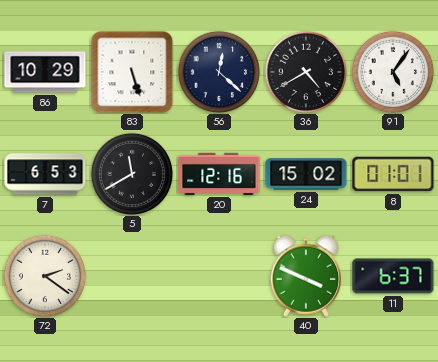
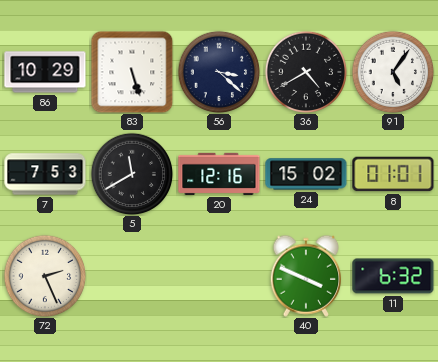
56: 12:22 -> 3:22
7: 6:53 -> 7:53
72: 2:21 -> 2:26
11: 6:37 -> 6:32
